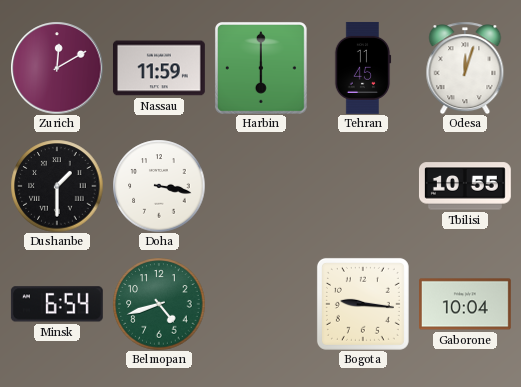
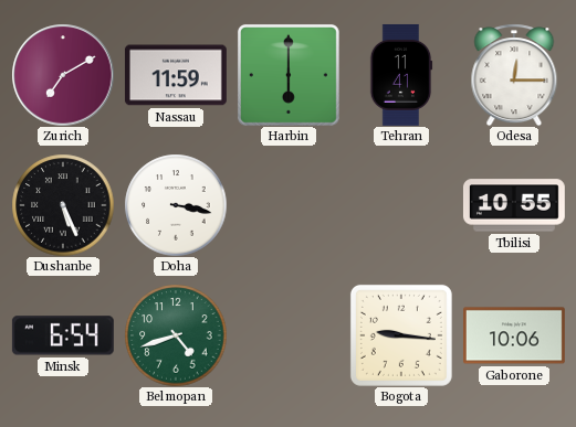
Zurich: 12:10 -> 7:10
Tehran: 11:45 -> 11:41
Odesa: 12:03 -> 12:15
Dushanbe: 1:30 -> 5:26
Gaborone: 10:04 -> 10:06
